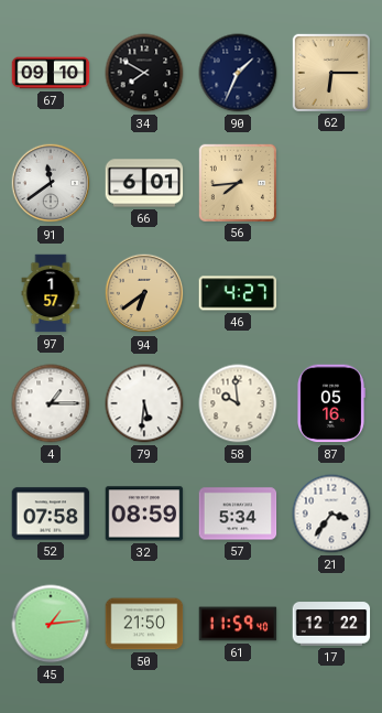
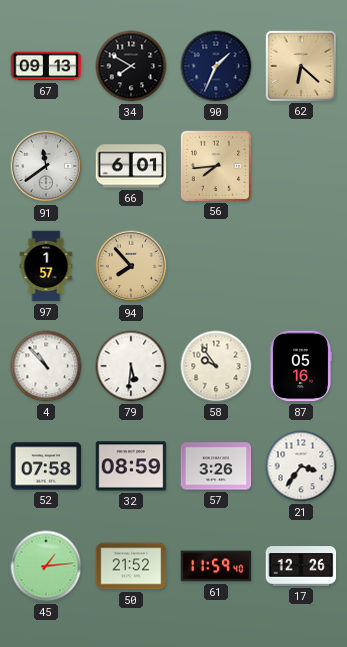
67: 09:10 -> 09:13
62: 6:15 -> 6:22
94: 6:39 -> 7:53
46: 4:27 -> none
4: 1:15 -> 10:53
58: 9:59 -> 9:54
57: 5:34 -> 3:26
50: 21:50 -> 21:52
17: 12:22 -> 12:26
